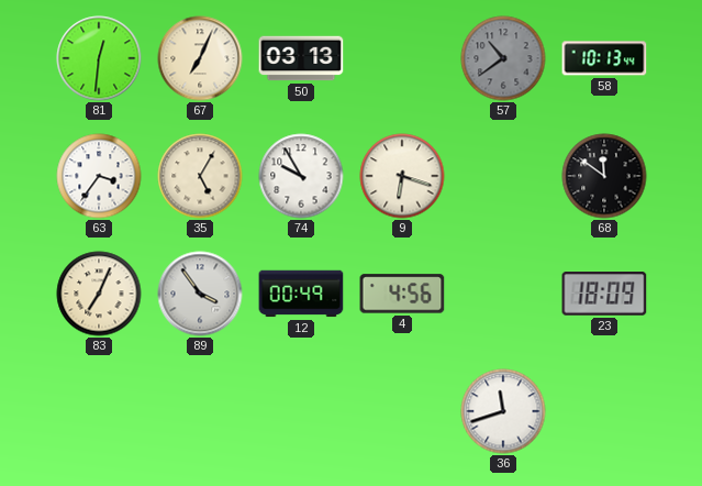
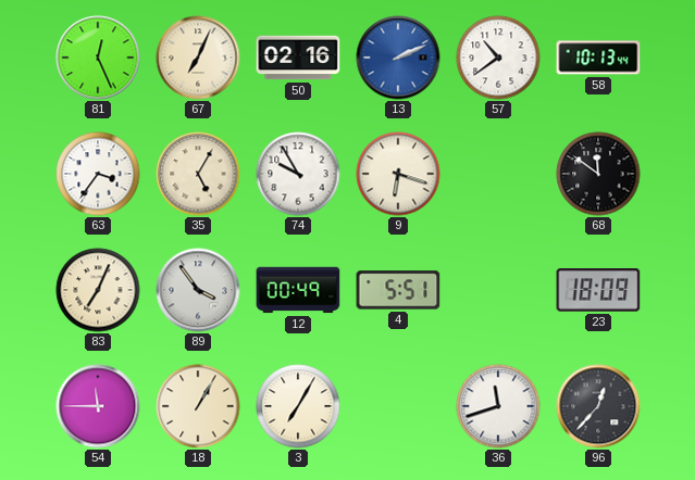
81: 12:31 -> 12:26
50: 03:13 -> 02:16
13: none -> 2:11
57 dial: grey -> white
4: 4:56 -> 5:51
54: none -> 11:45
18: none -> 1:05
3: none -> 7:05
96: none -> 12:37
